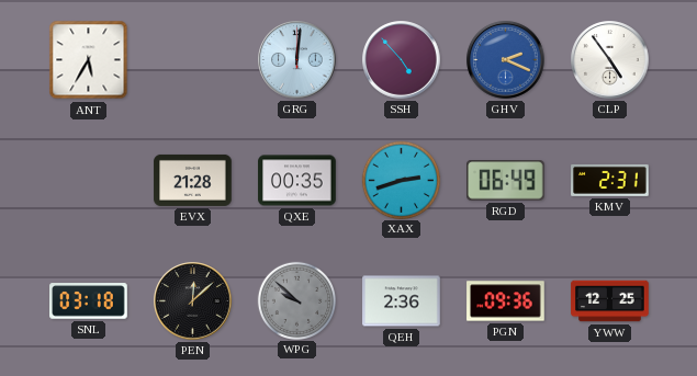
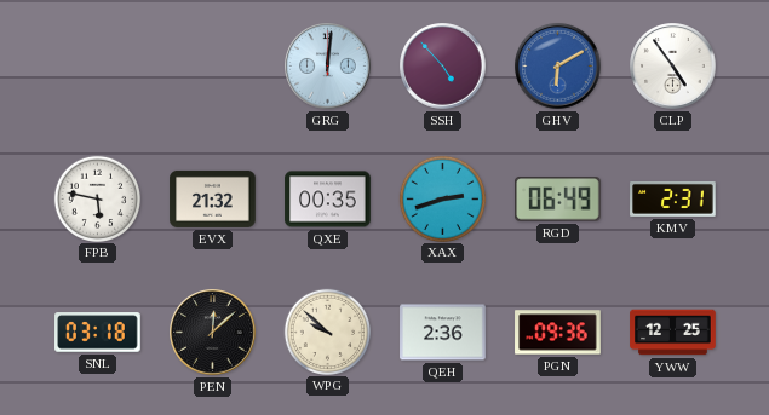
ANT: 5:35 -> none
GHV: 2:19 -> 6:10
FPB: none -> 5:47
EVX: 21:28 -> 21:32
WPG dial: grey -> cream
